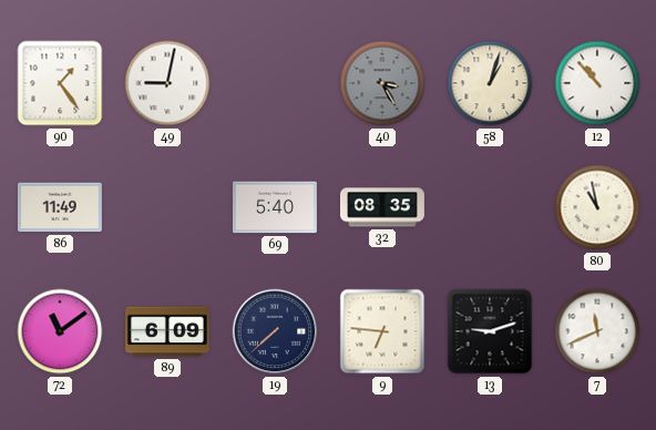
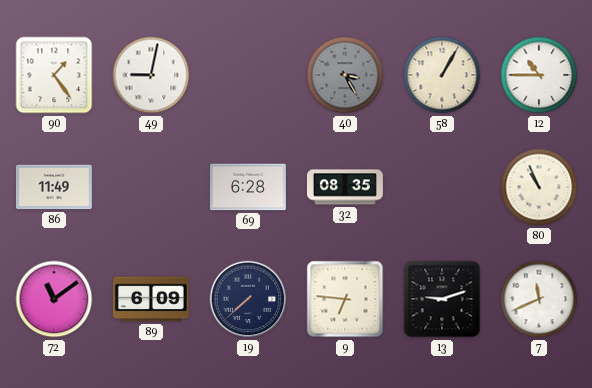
58: 1:03 -> 1:05
12: 10:53 -> 10:45
69: 5:40 -> 6:28
80: 10:58 -> 10:56
